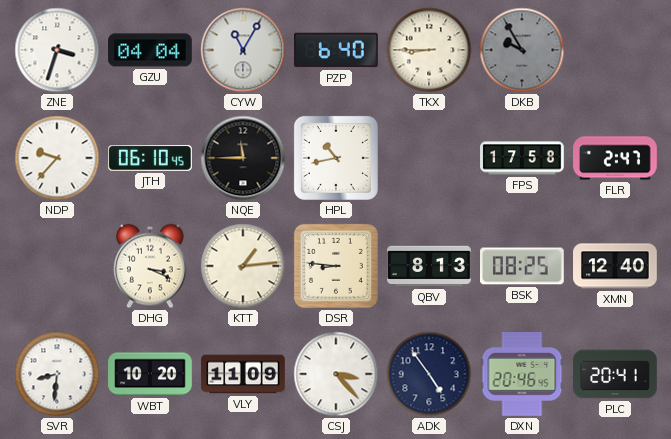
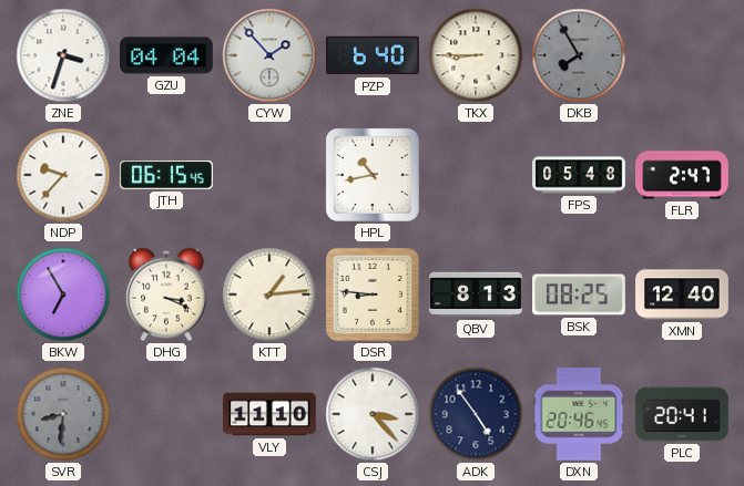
CYW: 11:05 -> 1:53
DKB: 9:55 -> 7:55
JTH: 06:10 -> 06:15
NQE: 11:45 -> none
FPS: 17:58 -> 05:48
BKW: none -> 6:55
SVR dial: white -> grey
WBT: 10:20 -> none
VLY: 11:09 -> 11:10
